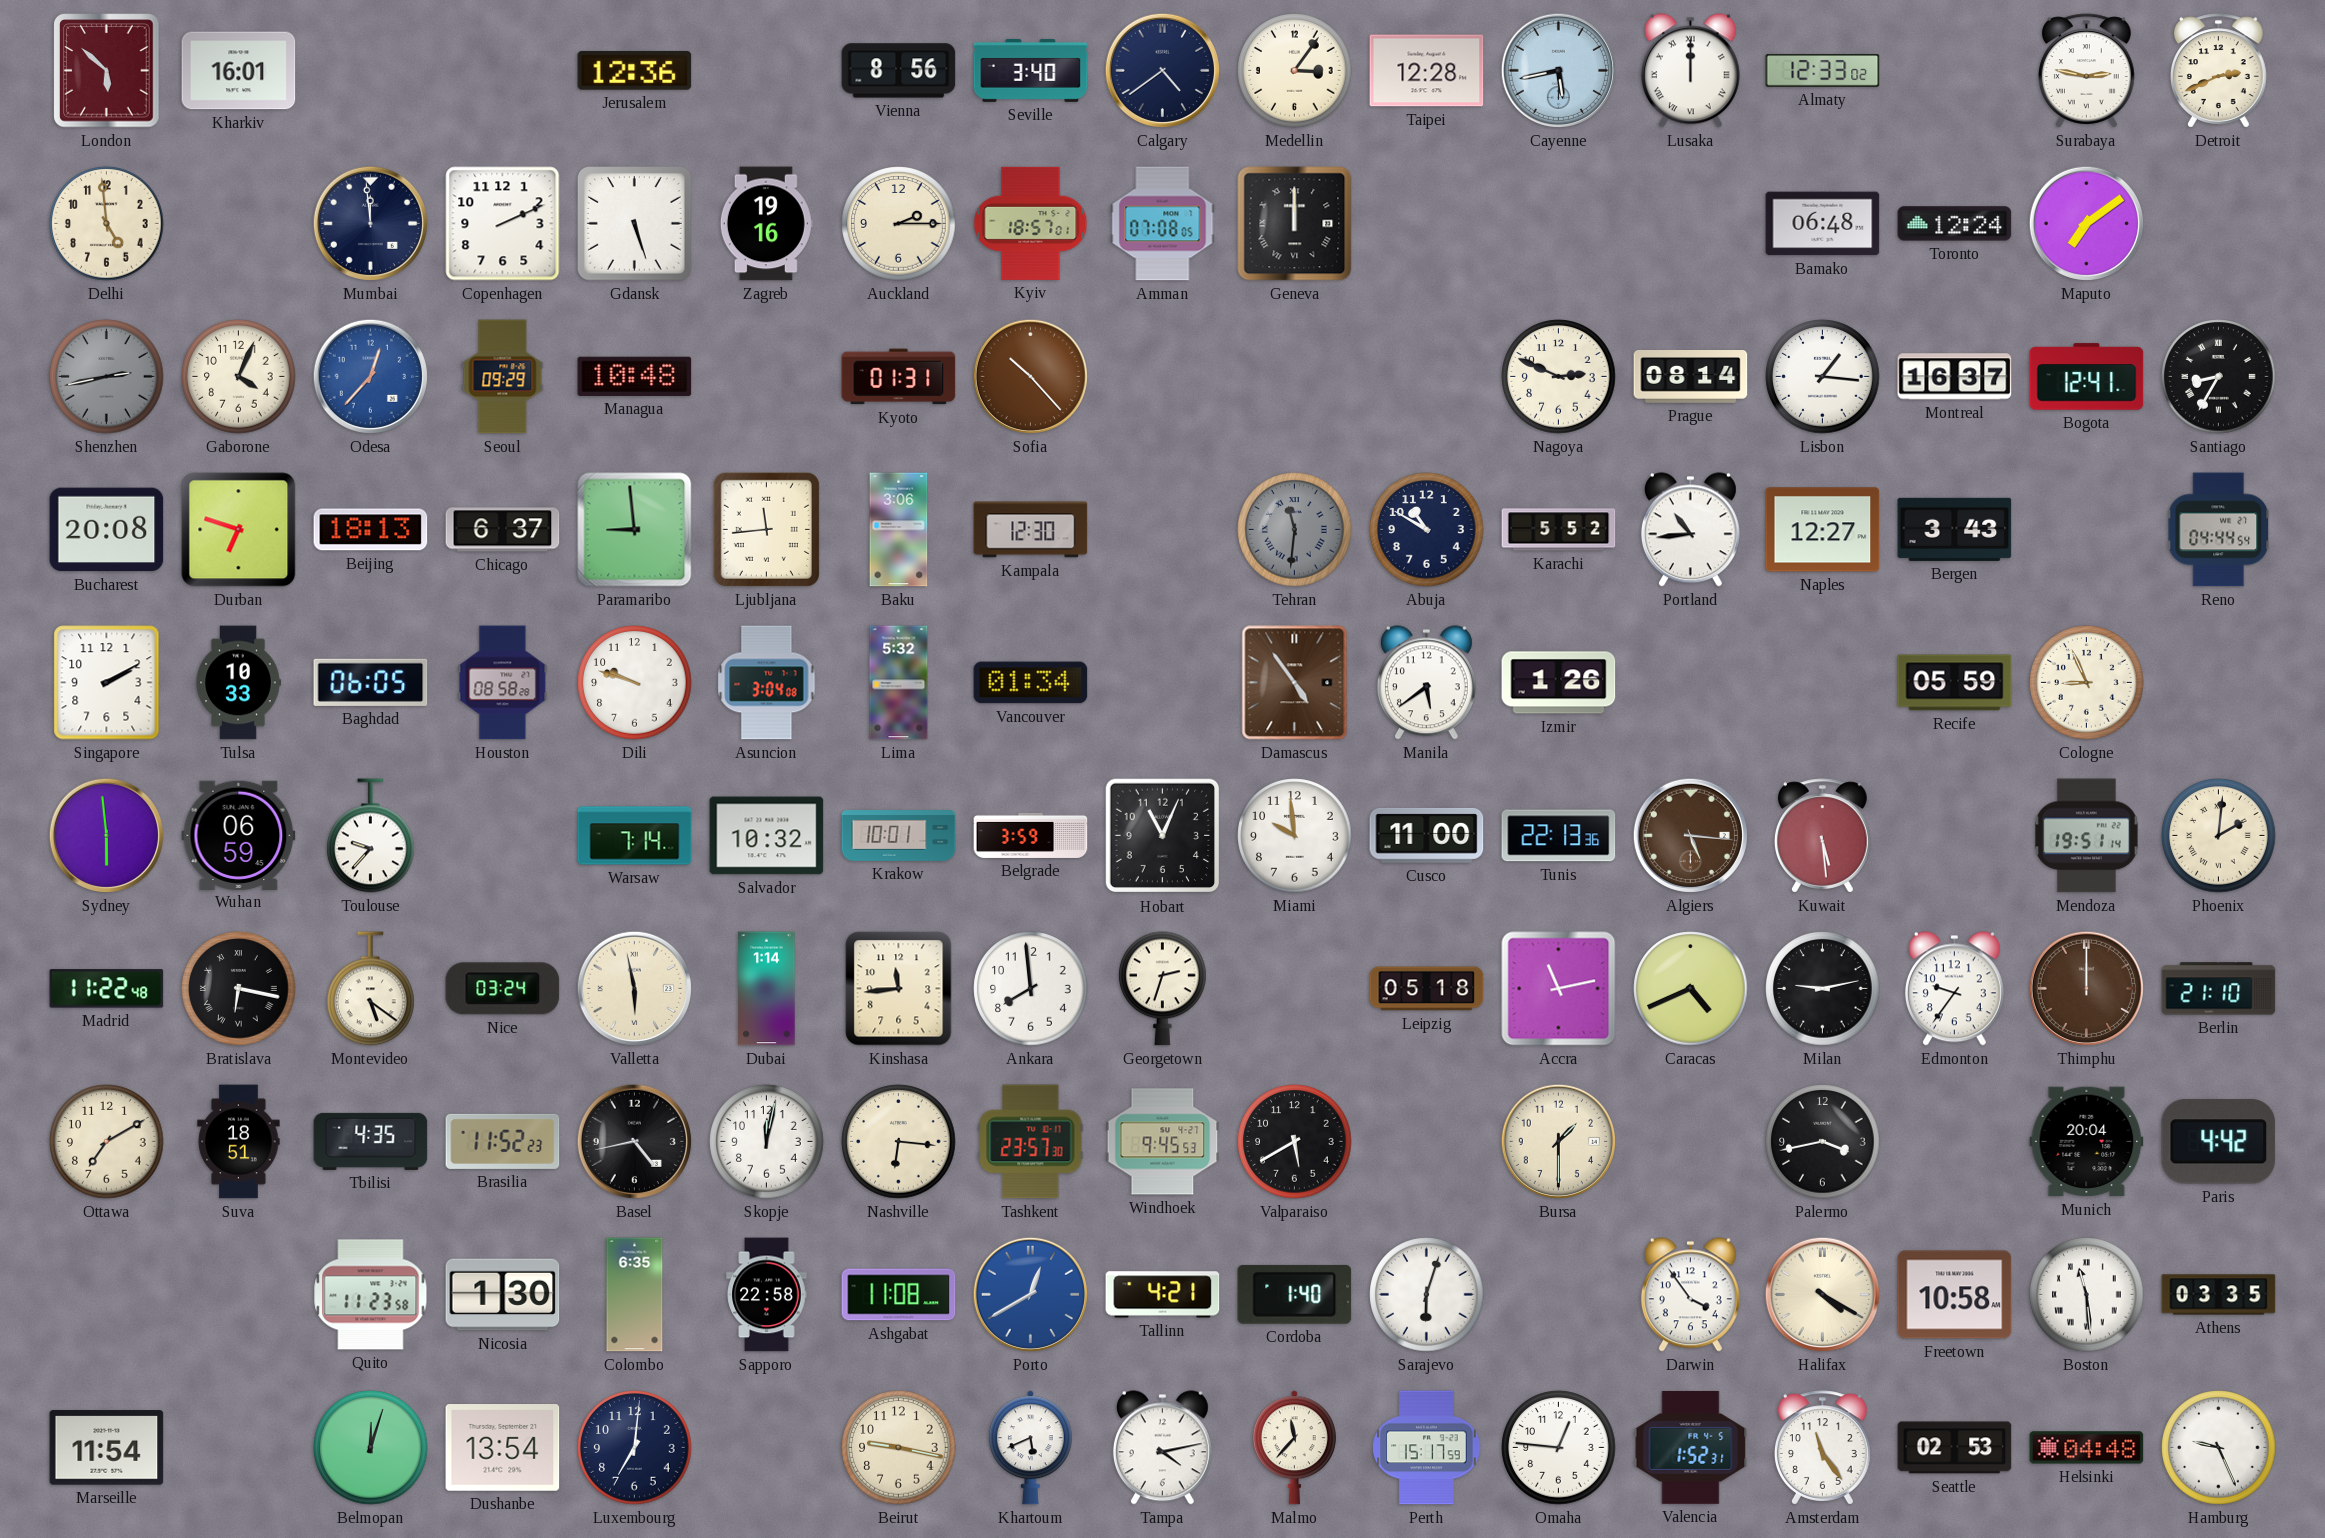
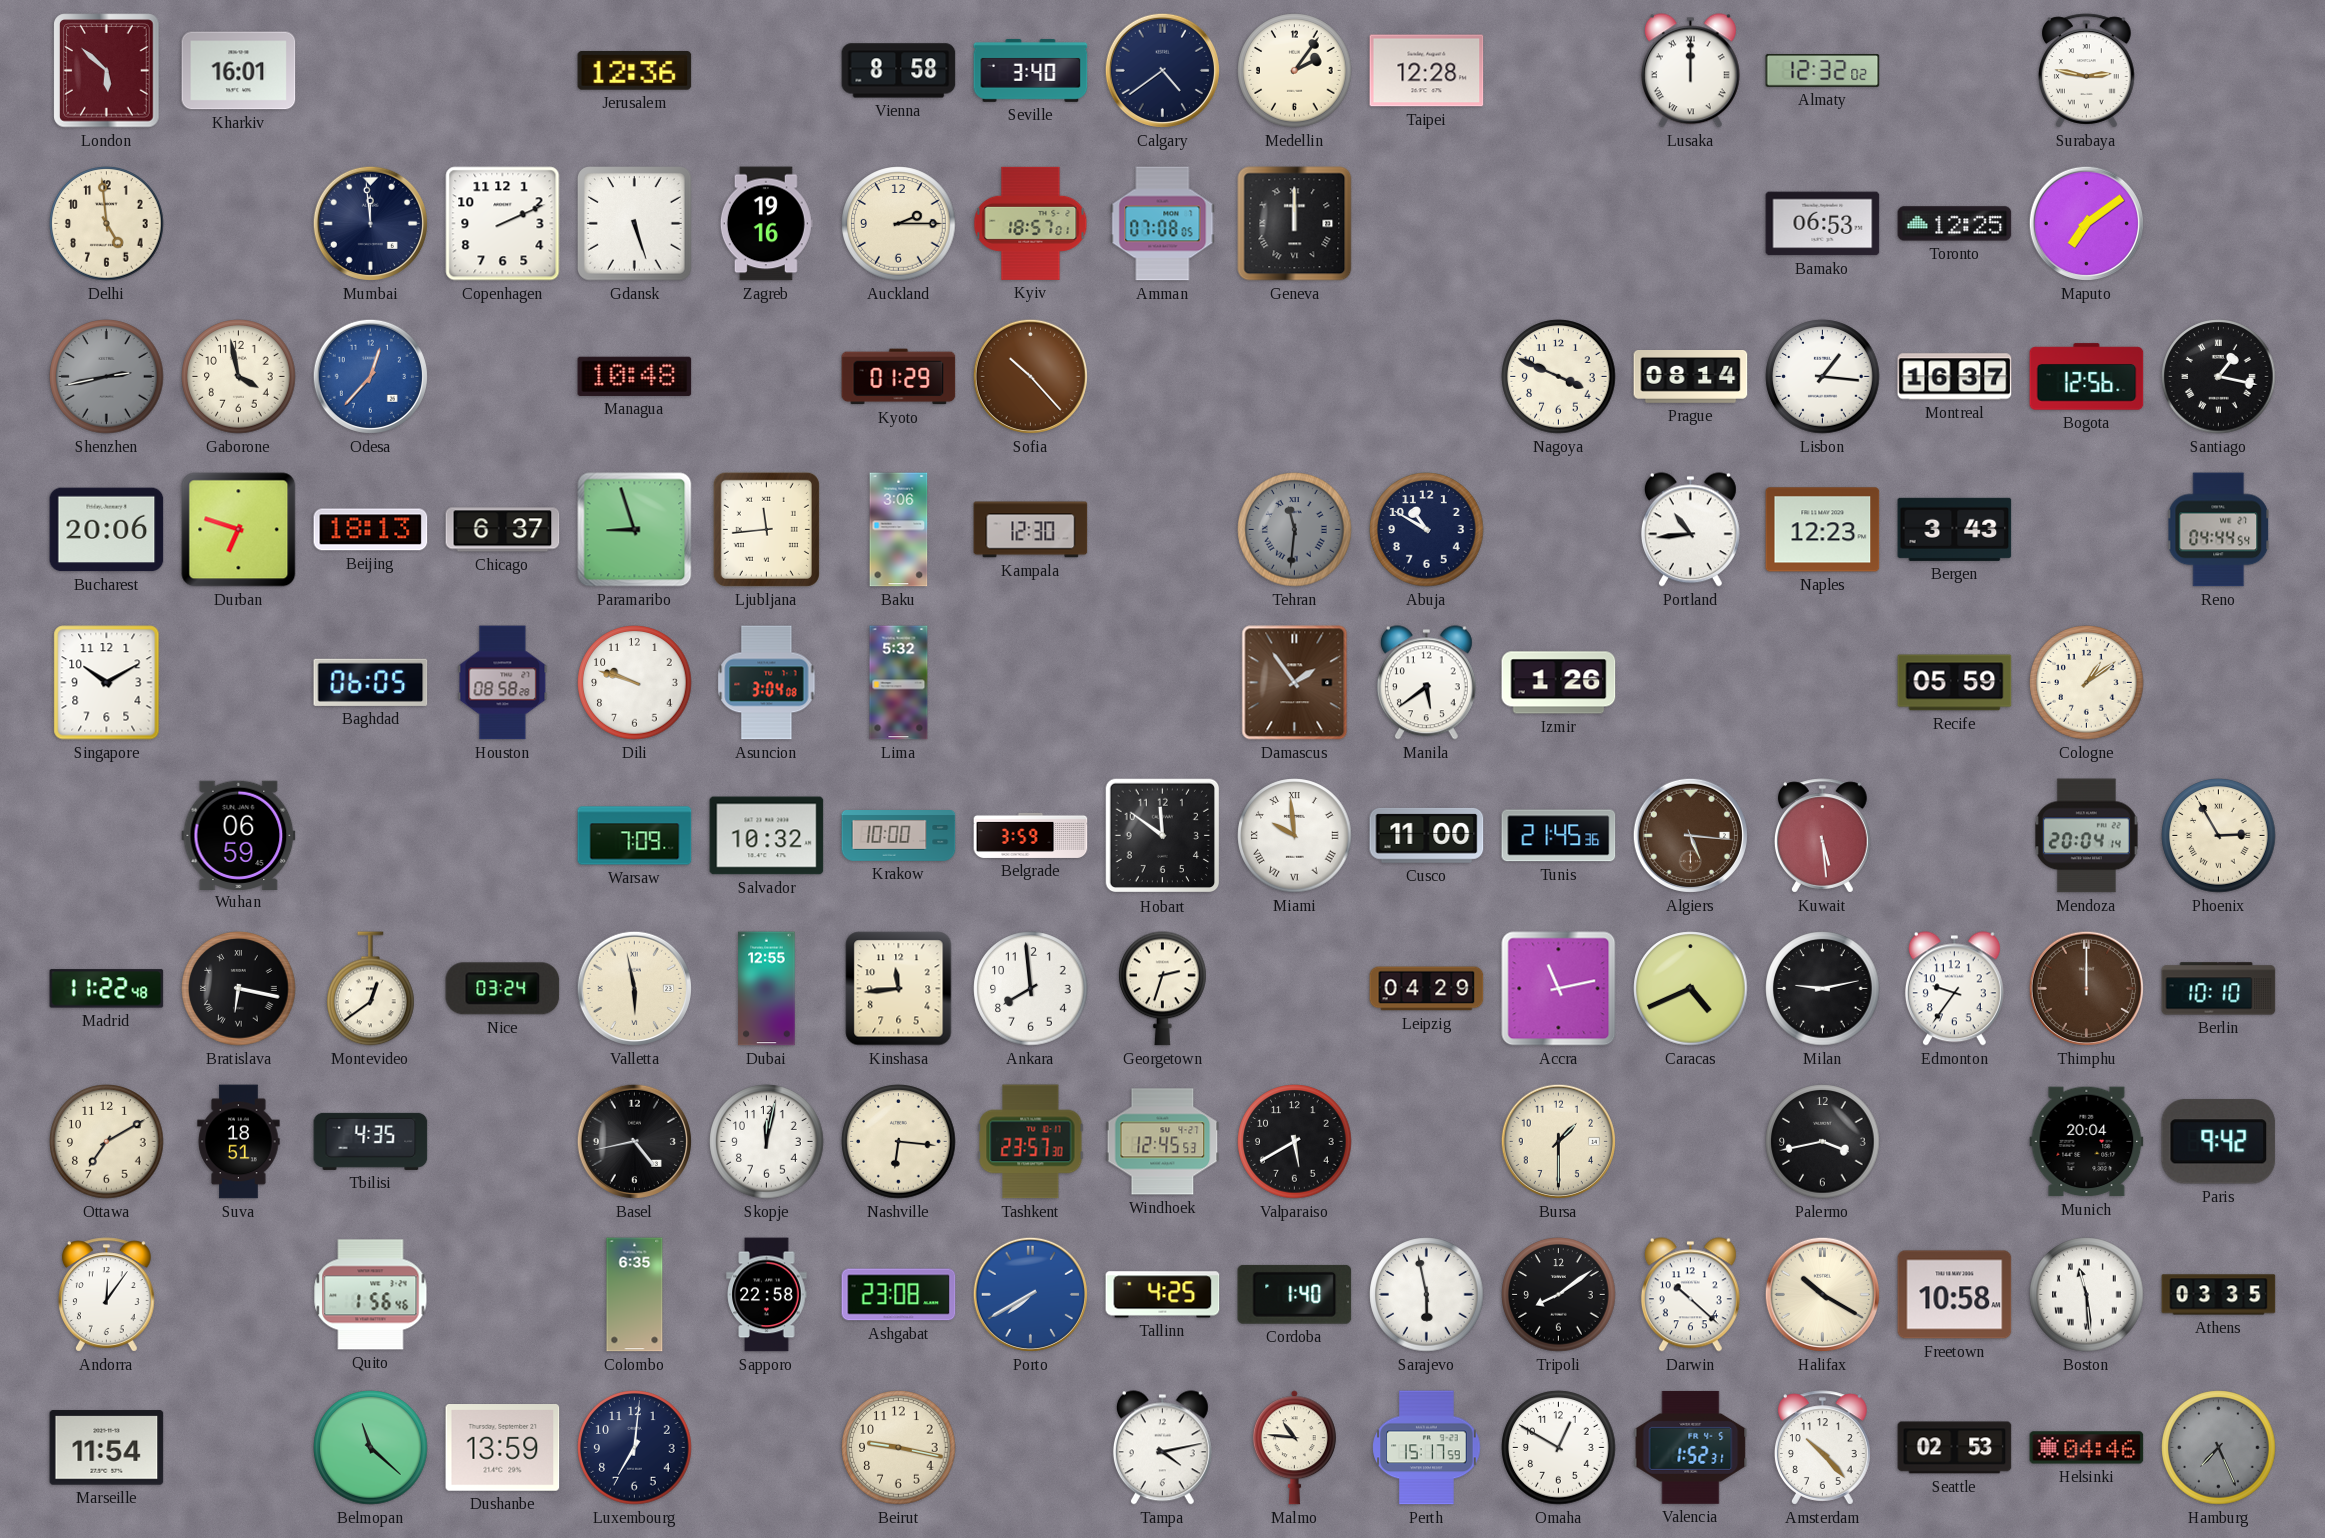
Vienna: 8:56 -> 8:58
Medellin: 3:06 -> 2:06
Cayenne: 5:43 -> none
Almaty: 12:33 -> 12:32
Detroit: 2:41 -> none
Bamako: 06:48 -> 06:53
Toronto: 12:24 -> 12:25
Gaborone: 4:04 -> 3:58
Seoul: 09:29 -> none
Kyoto: 01:31 -> 01:29
Nagoya: 2:49 -> 3:49
Bogota: 12:41 -> 12:56
Santiago: 8:35 -> 1:17
Bucharest: 20:08 -> 20:06
Paramaribo: 8:59 -> 8:57
Karachi: 5:52 -> none
Naples: 12:27 -> 12:23
Singapore: 2:10 -> 10:10
Tulsa: 10:33 -> none
Vancouver: 01:34 -> none
Damascus: 4:54 -> 1:54
Cologne: 8:56 -> 1:09
Sydney: 5:59 -> none
Toulouse: 9:37 -> none
Warsaw: 7:14 -> 7:09
Krakow: 10:01 -> 10:00
Hobart: 11:04 -> 11:51
Miami numerals: Arabic -> Roman
Tunis: 22:13 -> 21:45
Mendoza: 19:51 -> 20:04
Phoenix: 2:01 -> 2:55
Montevideo: 5:21 -> 12:39
Dubai: 1:14 -> 12:55
Leipzig: 05:18 -> 04:29
Berlin: 21:10 -> 10:10
Brasilia: 11:52 -> none
Windhoek: 9:45 -> 12:45
Paris: 4:42 -> 9:42
Andorra: none -> 12:06
Quito: 11:23 -> 1:56
Nicosia: 1:30 -> none
Ashgabat: 11:08 -> 23:08
Porto: 12:40 -> 7:40
Tallinn: 4:21 -> 4:25
Sarajevo: 6:03 -> 5:58
Tripoli: none -> 8:09
Darwin: 3:54 -> 10:22
Halifax: 4:20 -> 10:20
Belmopan: 12:03 -> 11:22
Dushanbe: 13:54 -> 13:59
Khartoum: 5:41 -> none
Malmo: 11:37 -> 10:46
Omaha: 12:46 -> 12:50
Amsterdam: 11:24 -> 10:23
Helsinki: 04:48 -> 04:46
Hamburg: 9:26 -> 7:26
Hamburg dial: white -> grey
